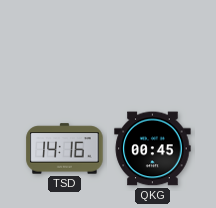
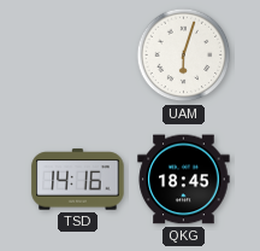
UAM: none -> 6:03
QKG: 00:45 -> 18:45
